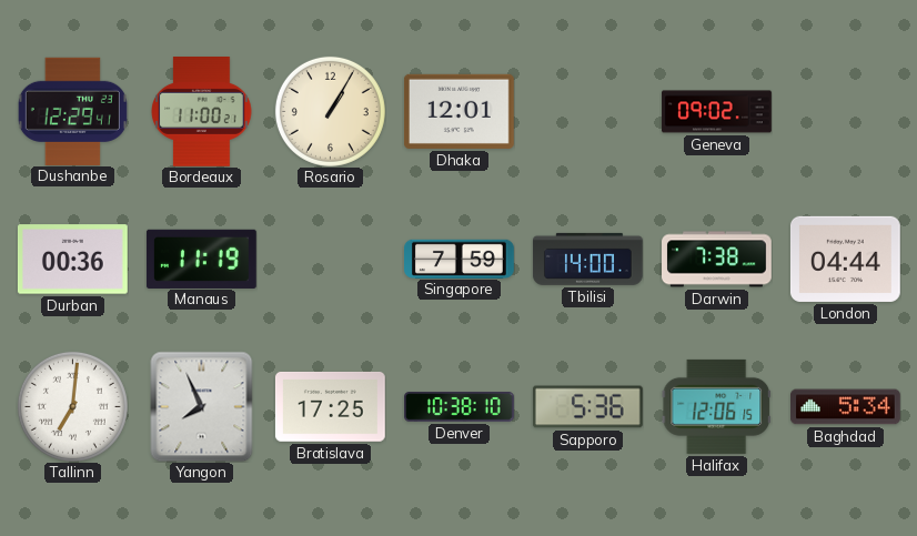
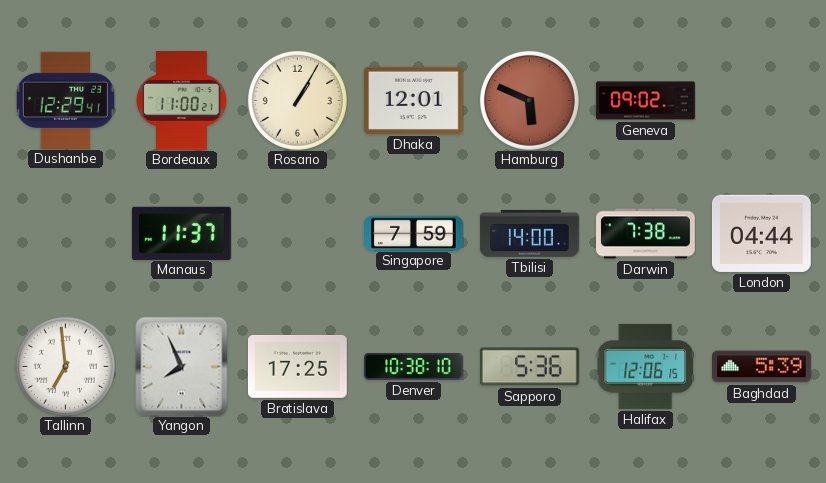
Hamburg: none -> 5:49
Durban: 00:36 -> none
Manaus: 11:19 -> 11:37
Tallinn: 7:01 -> 6:59
Baghdad: 5:34 -> 5:39
